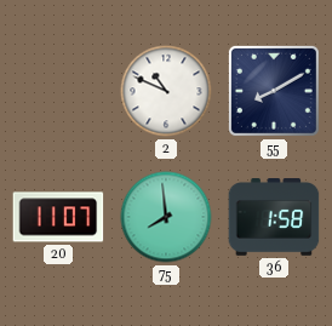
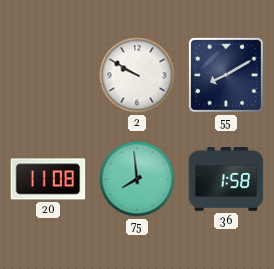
2: 10:49 -> 9:50
20: 11:07 -> 11:08
